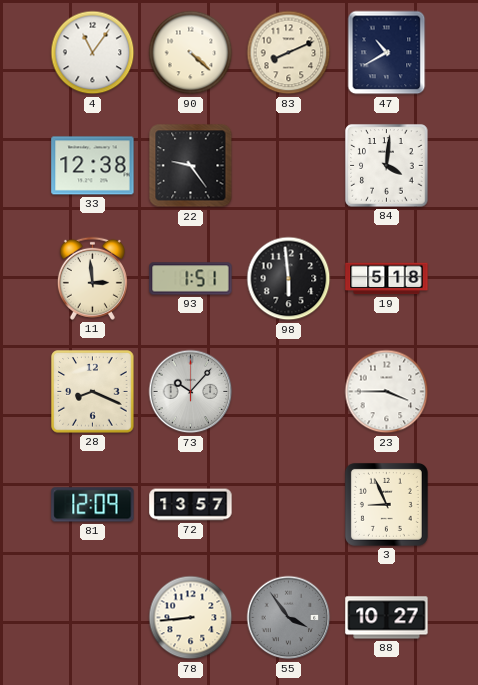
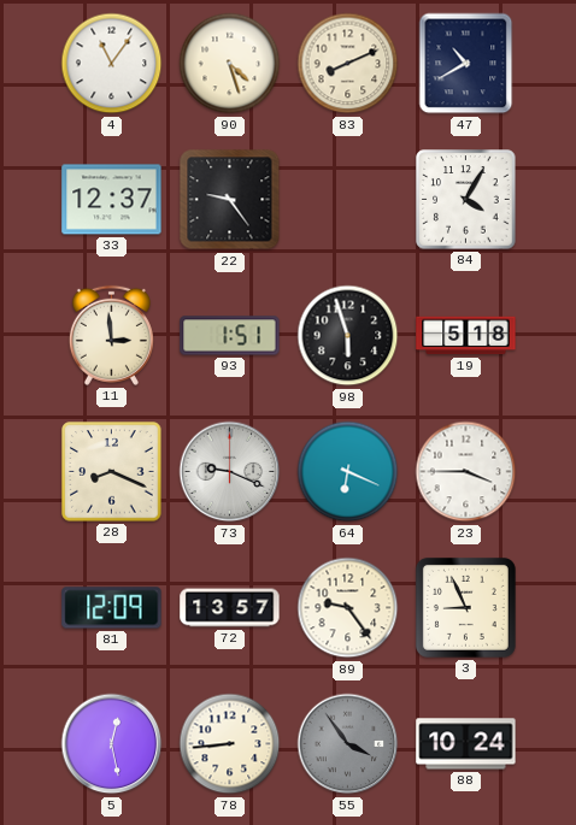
90: 4:22 -> 4:27
33: 12:38 -> 12:37
84: 4:01 -> 4:05
98: 5:59 -> 5:57
73: 10:07 -> 9:19
64: none -> 6:19
89: none -> 9:24
5: none -> 12:28
88: 10:27 -> 10:24
